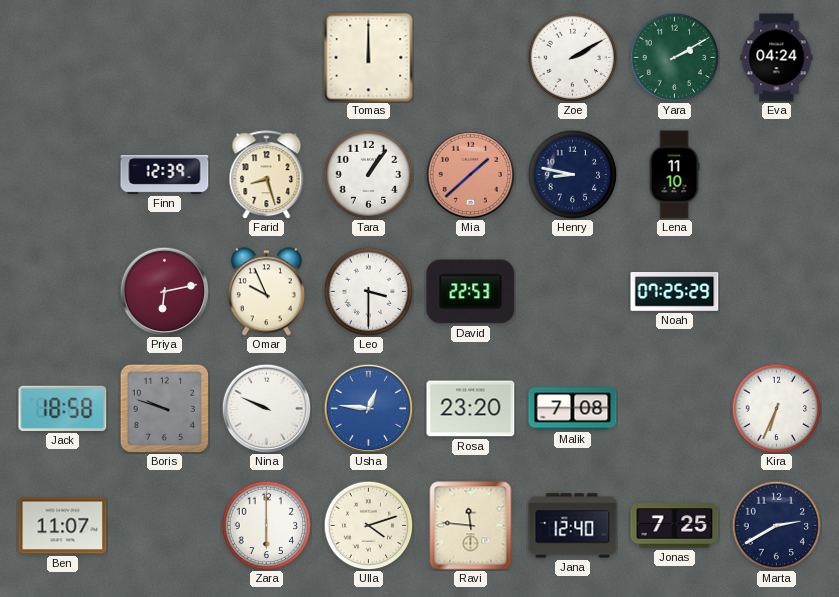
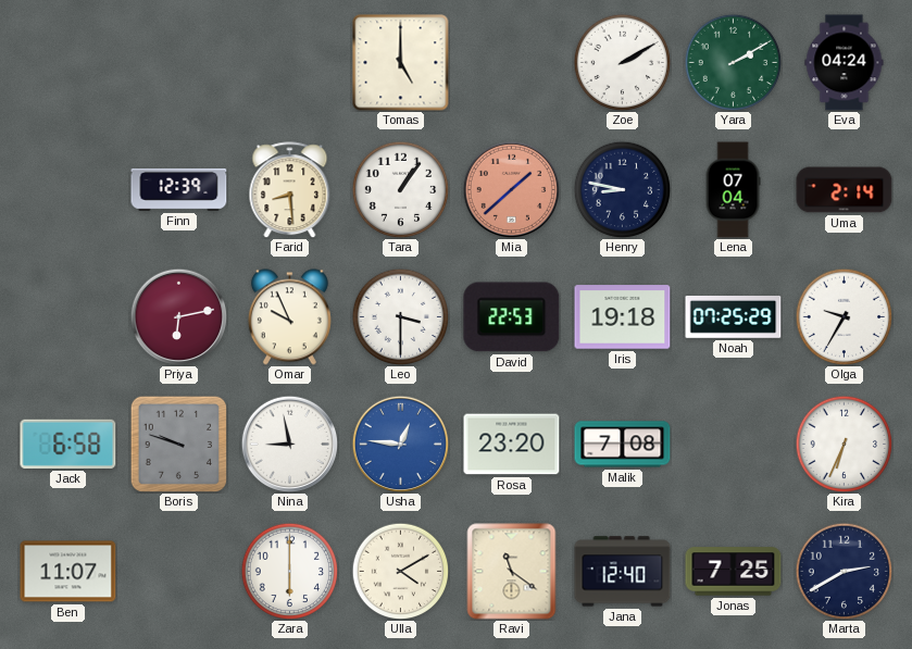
Tomas: 12:00 -> 5:00
Farid: 8:27 -> 8:29
Lena: 11:10 -> 07:04
Uma: none -> 2:14
Iris: none -> 19:18
Olga: none -> 9:35
Jack: 18:58 -> 6:58
Nina: 9:49 -> 8:58
Ulla: 4:12 -> 4:10
Ravi: 11:46 -> 11:21
